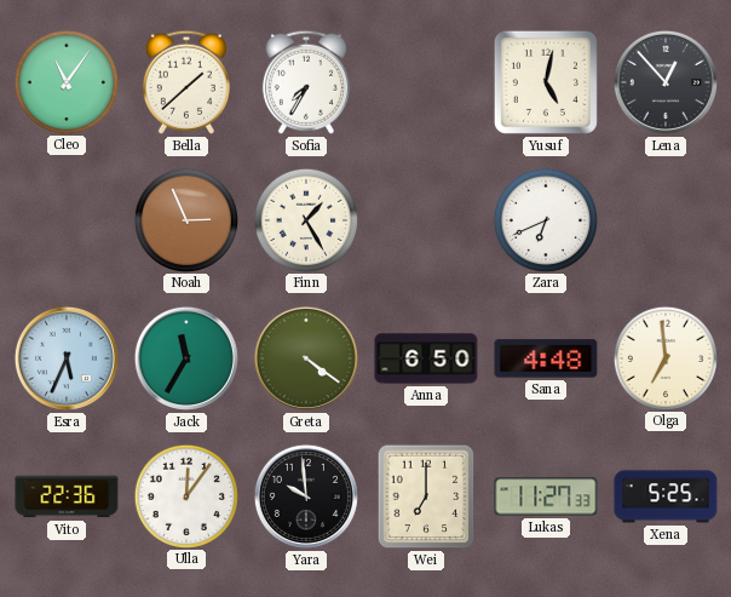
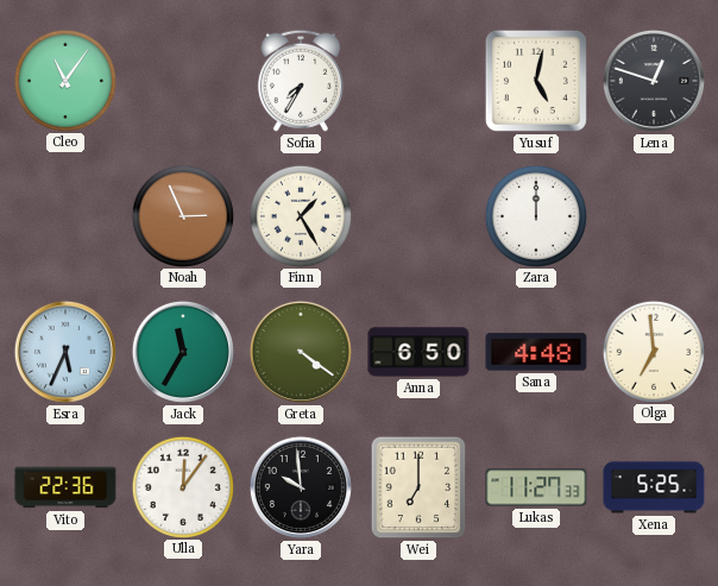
Bella: 1:38 -> none
Lena: 12:53 -> 12:48
Zara: 6:41 -> 12:00
